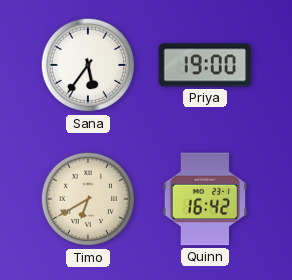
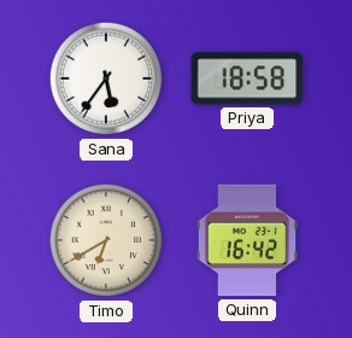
Priya: 19:00 -> 18:58
